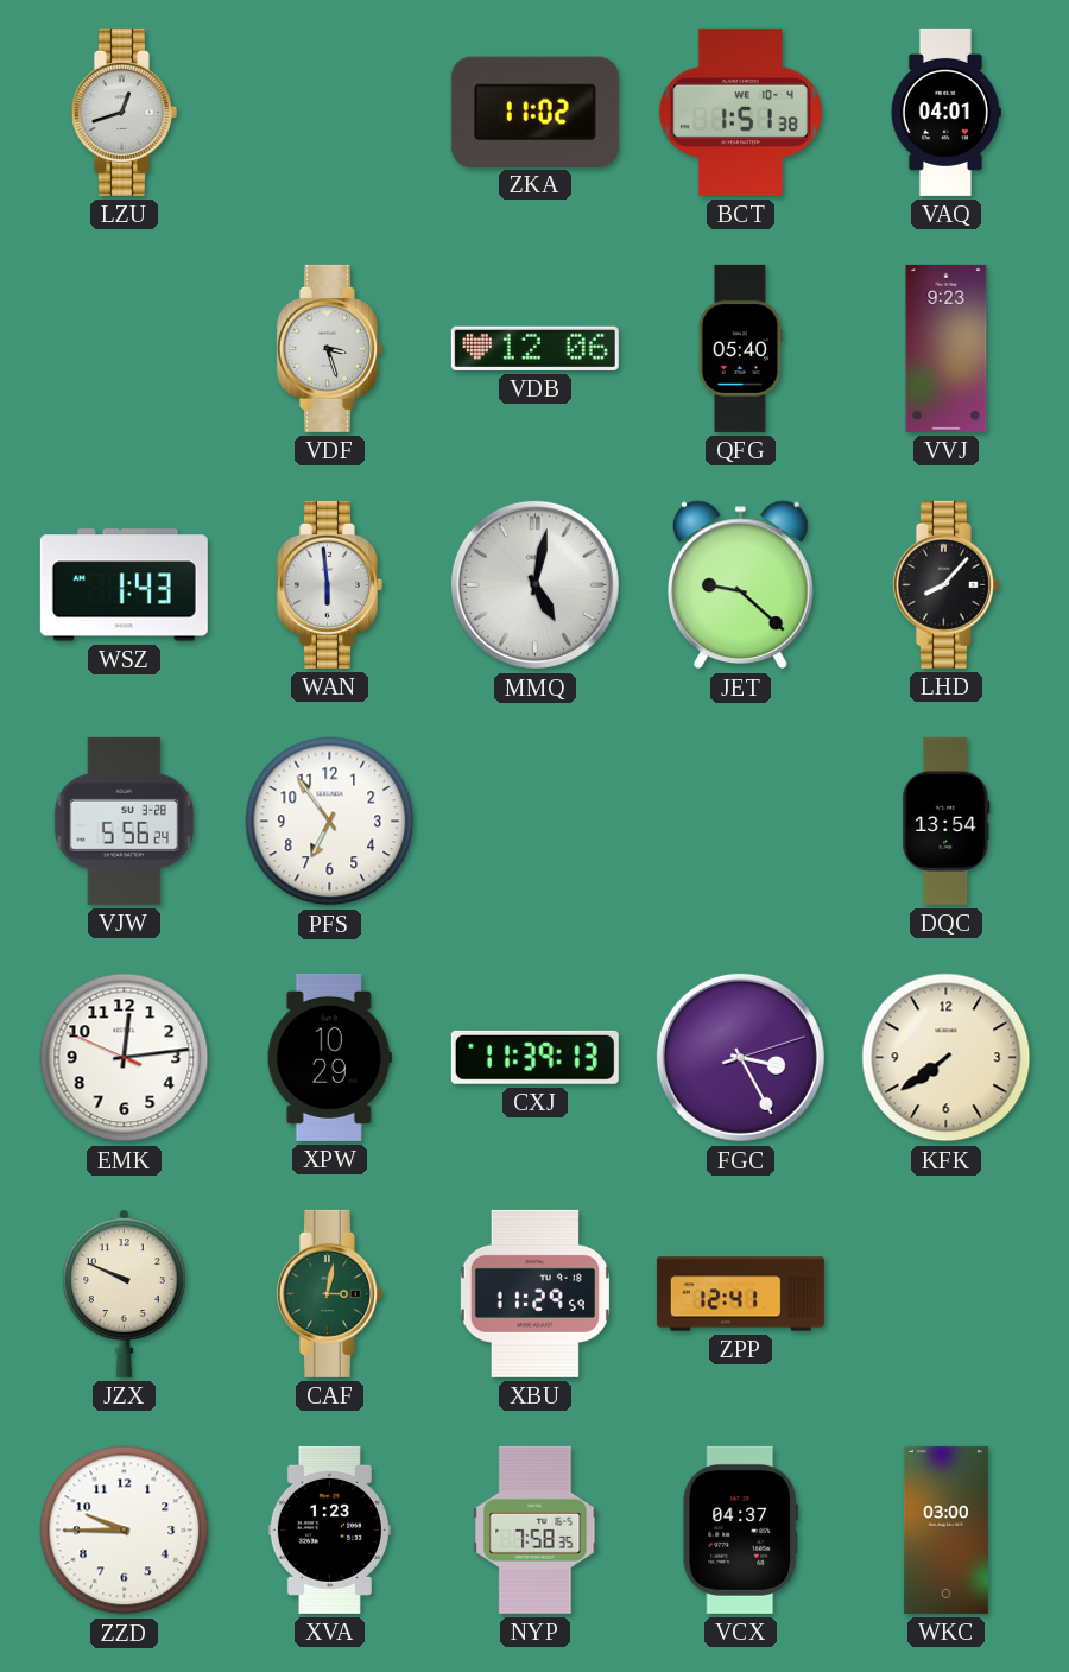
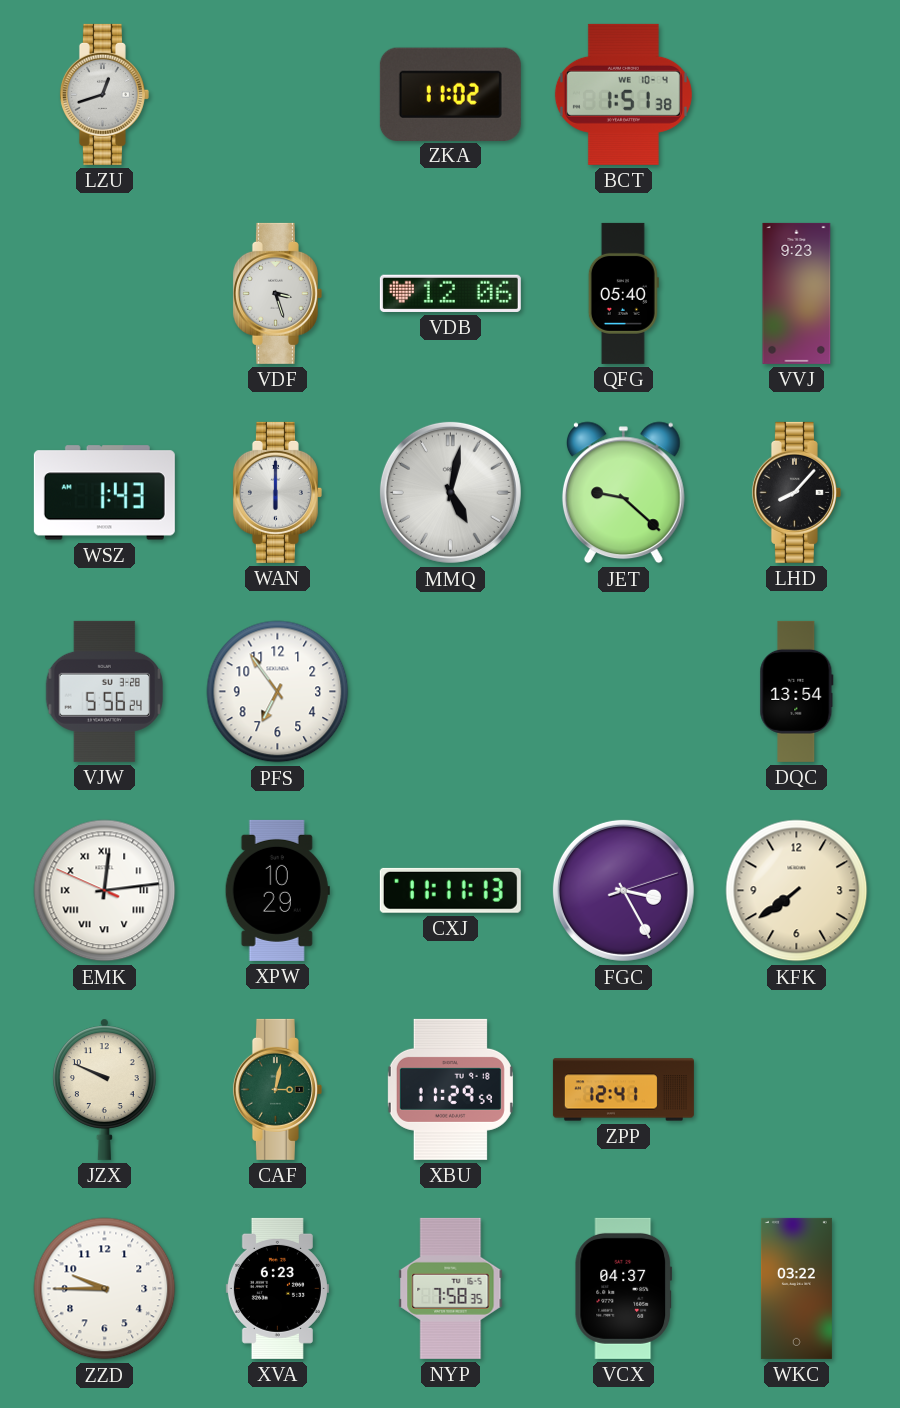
VAQ: 04:01 -> none
WAN: 5:59 -> 6:00
EMK numerals: Arabic -> Roman
CXJ: 11:39 -> 11:11
XVA: 1:23 -> 6:23
WKC: 03:00 -> 03:22
